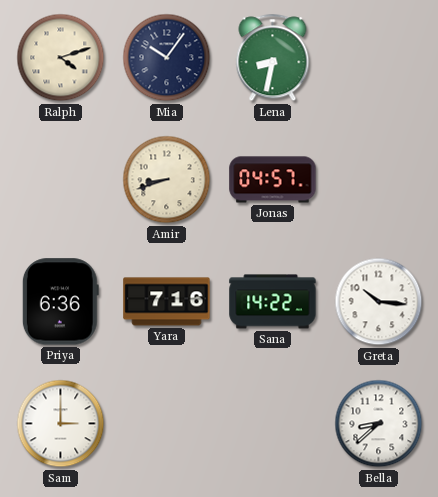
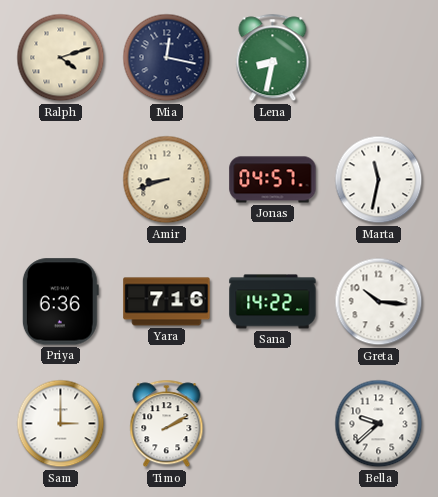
Mia: 10:06 -> 12:17
Marta: none -> 11:32
Timo: none -> 2:10
Bella: 8:38 -> 9:38
